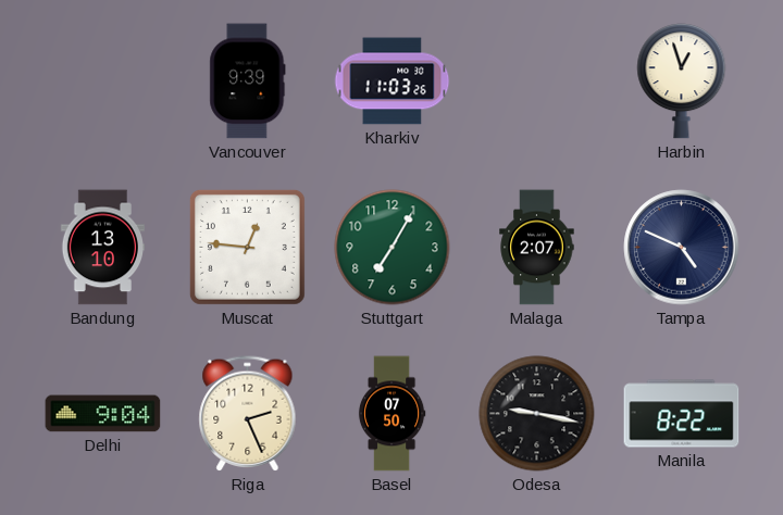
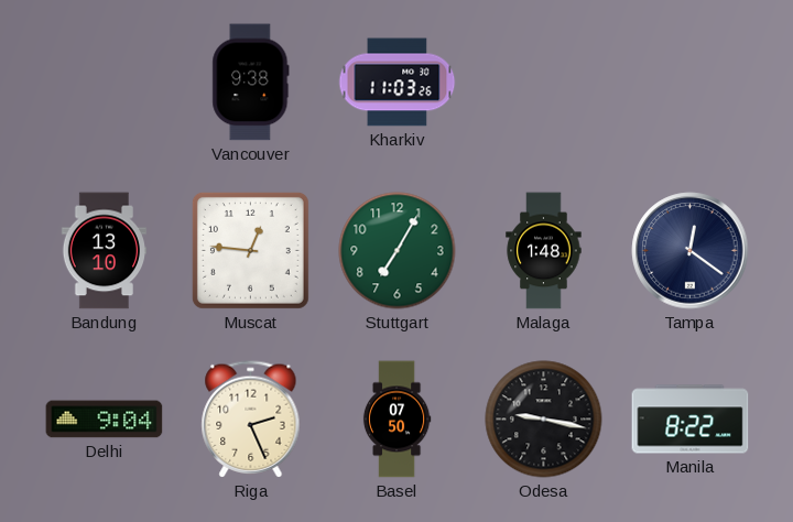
Vancouver: 9:39 -> 9:38
Harbin: 12:57 -> none
Malaga: 2:07 -> 1:48
Tampa: 4:49 -> 12:21
